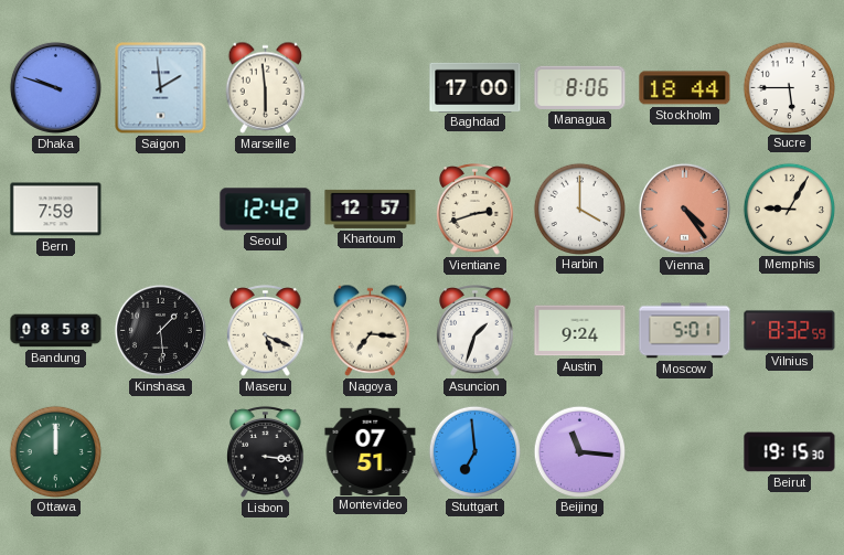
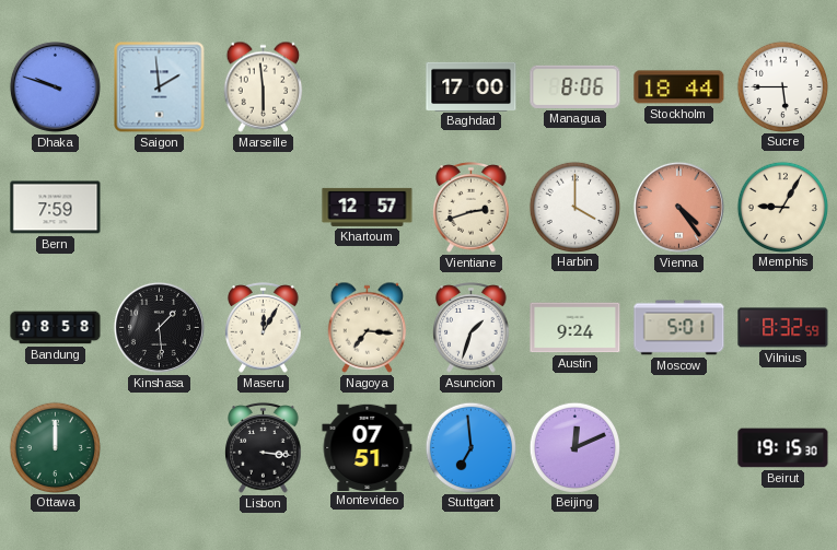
Seoul: 12:42 -> none
Maseru: 5:19 -> 12:05
Beijing: 11:16 -> 12:11
